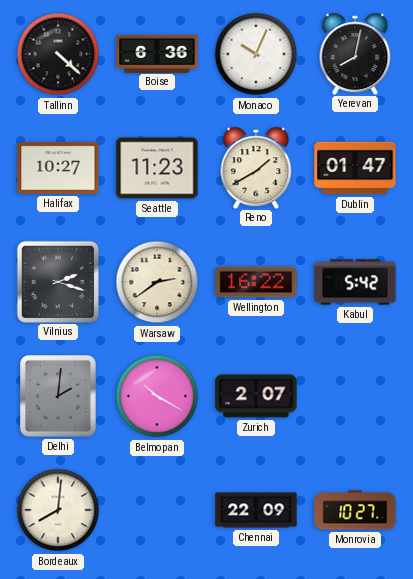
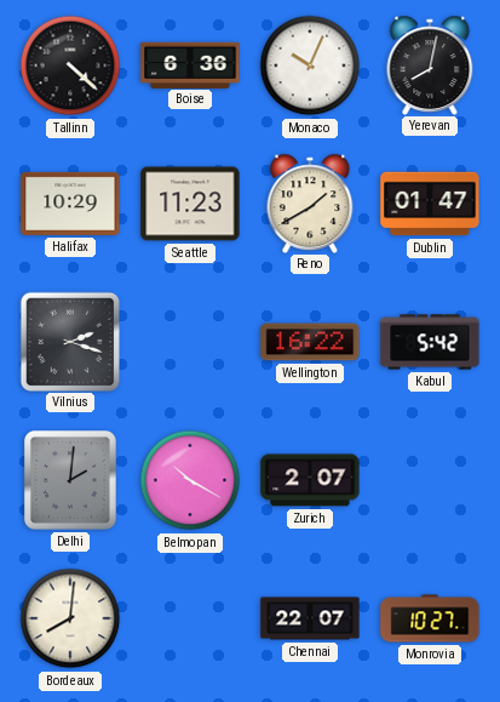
Halifax: 10:27 -> 10:29
Warsaw: 2:39 -> none
Chennai: 22:09 -> 22:07
